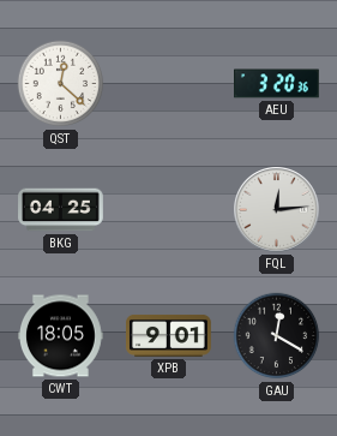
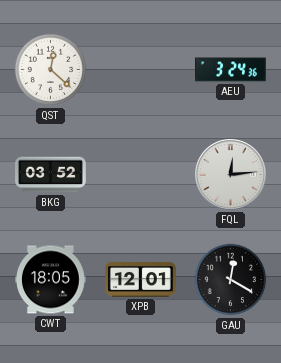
AEU: 3:20 -> 3:24
BKG: 04:25 -> 03:52
XPB: 9:01 -> 12:01
